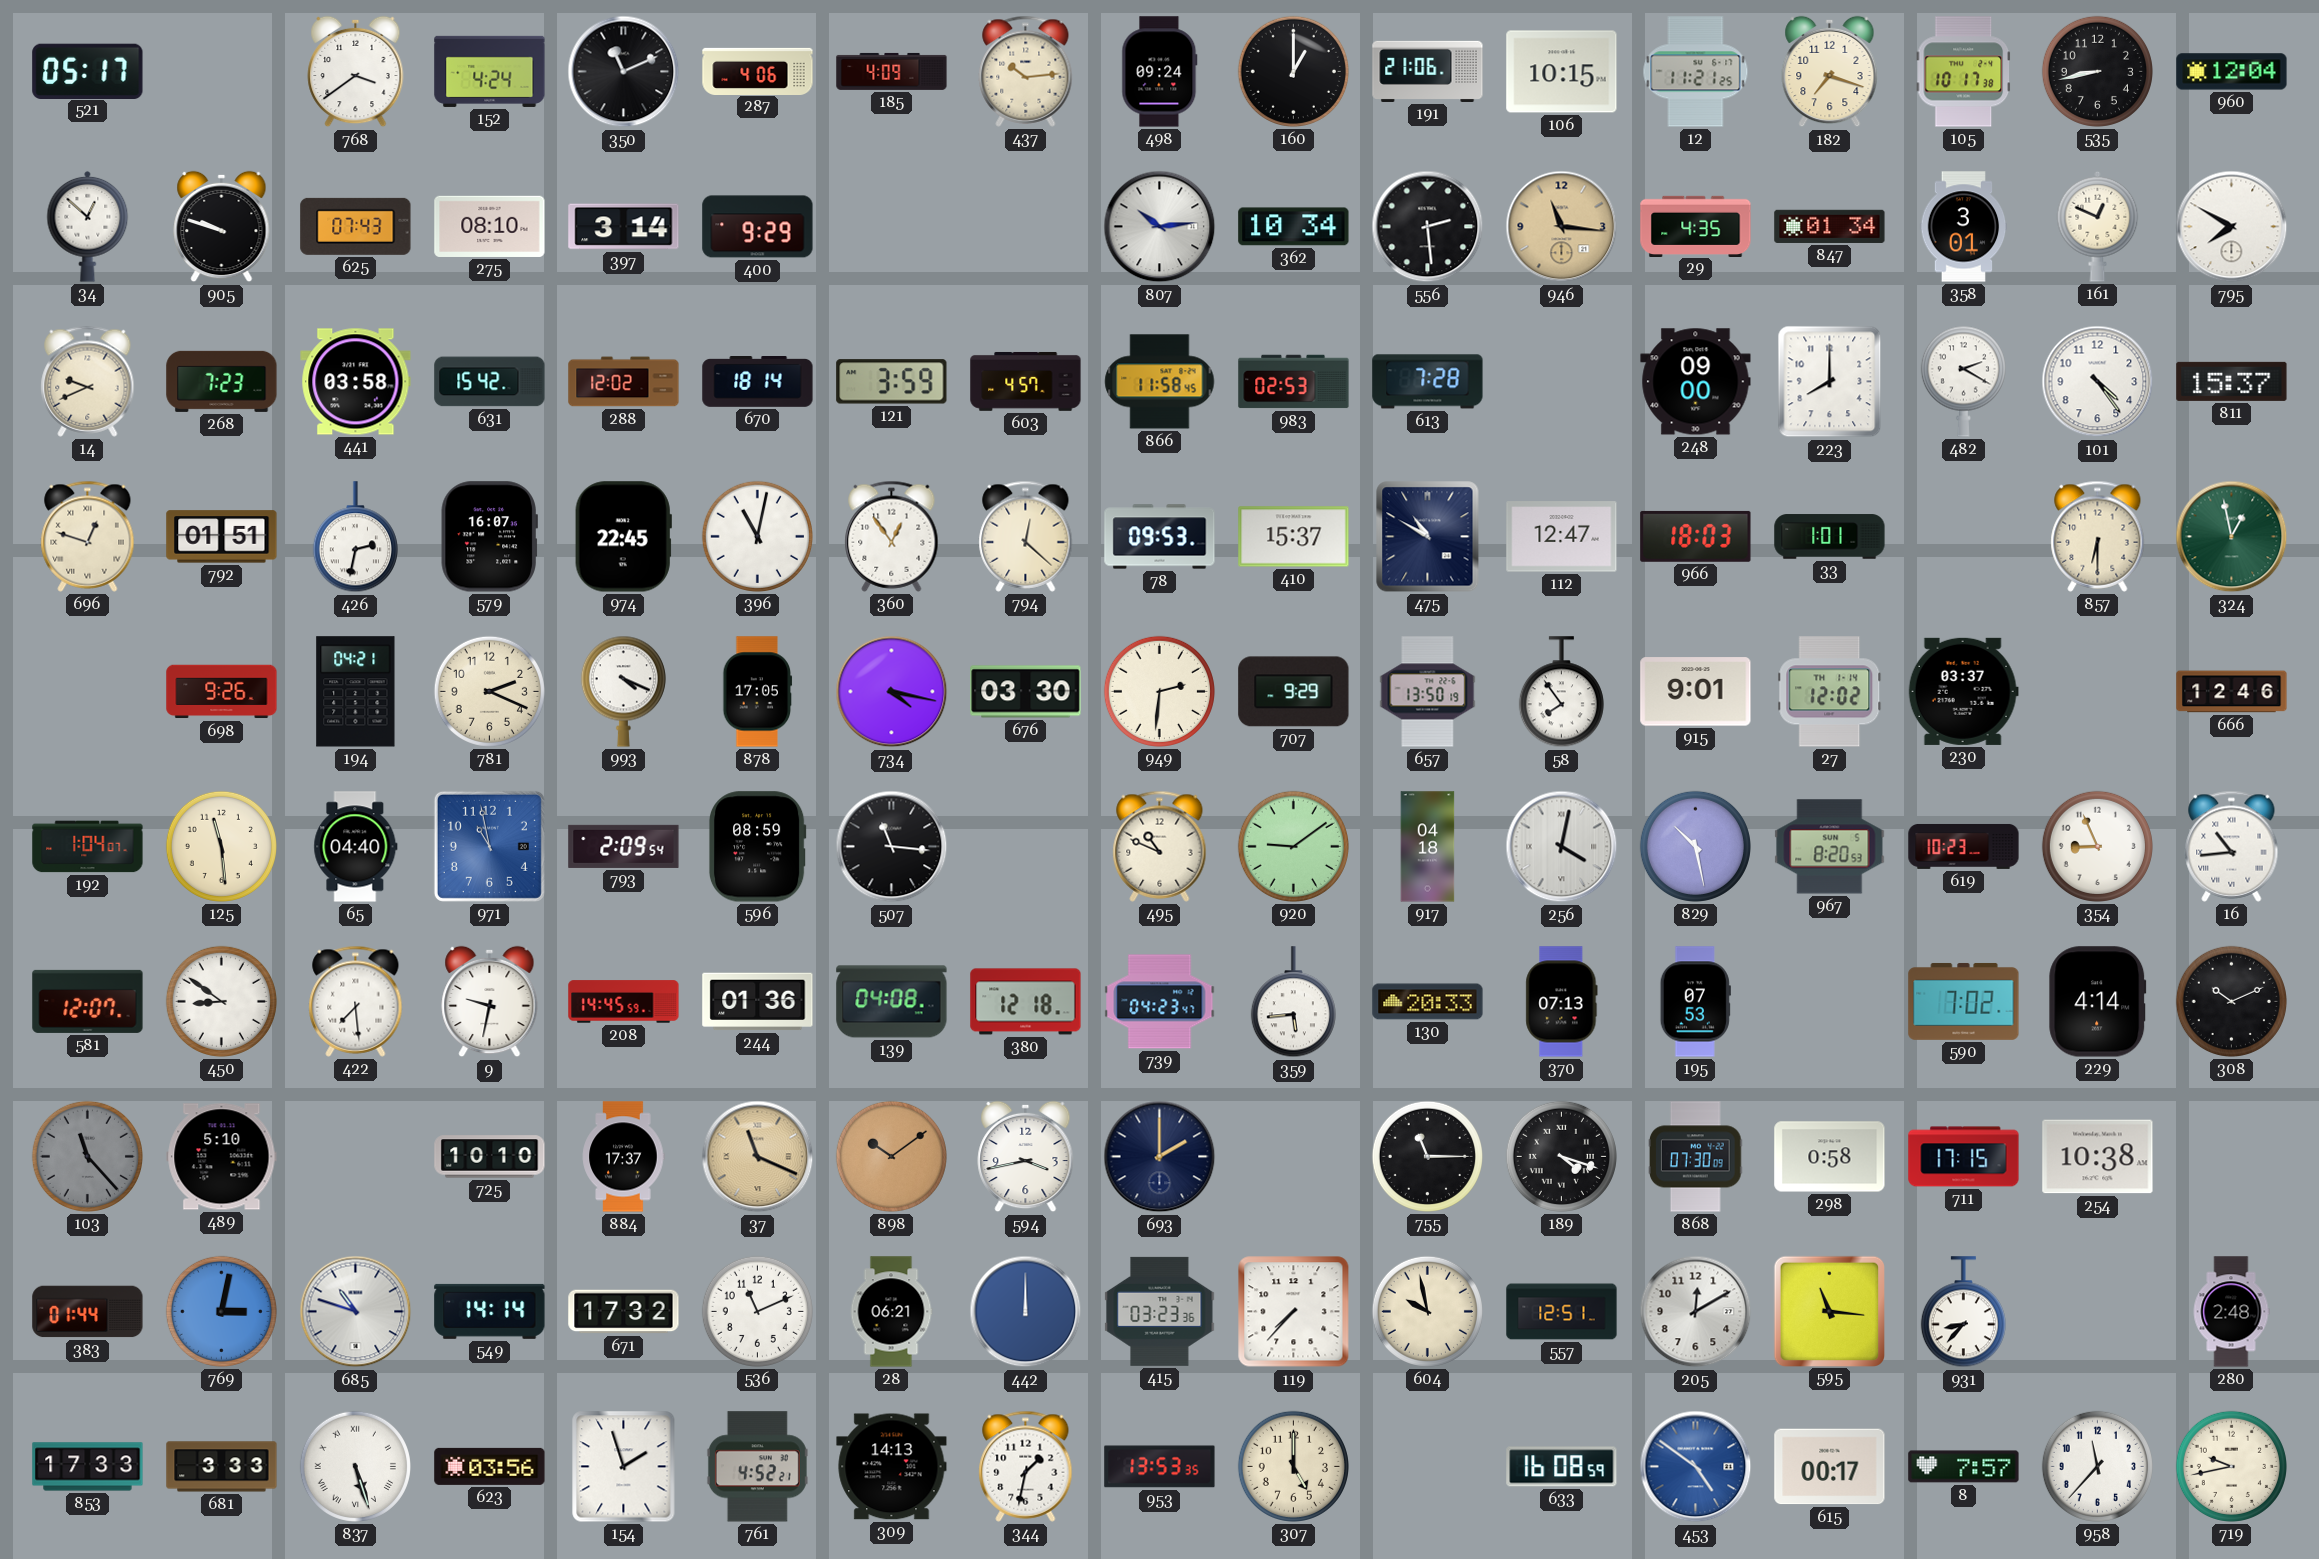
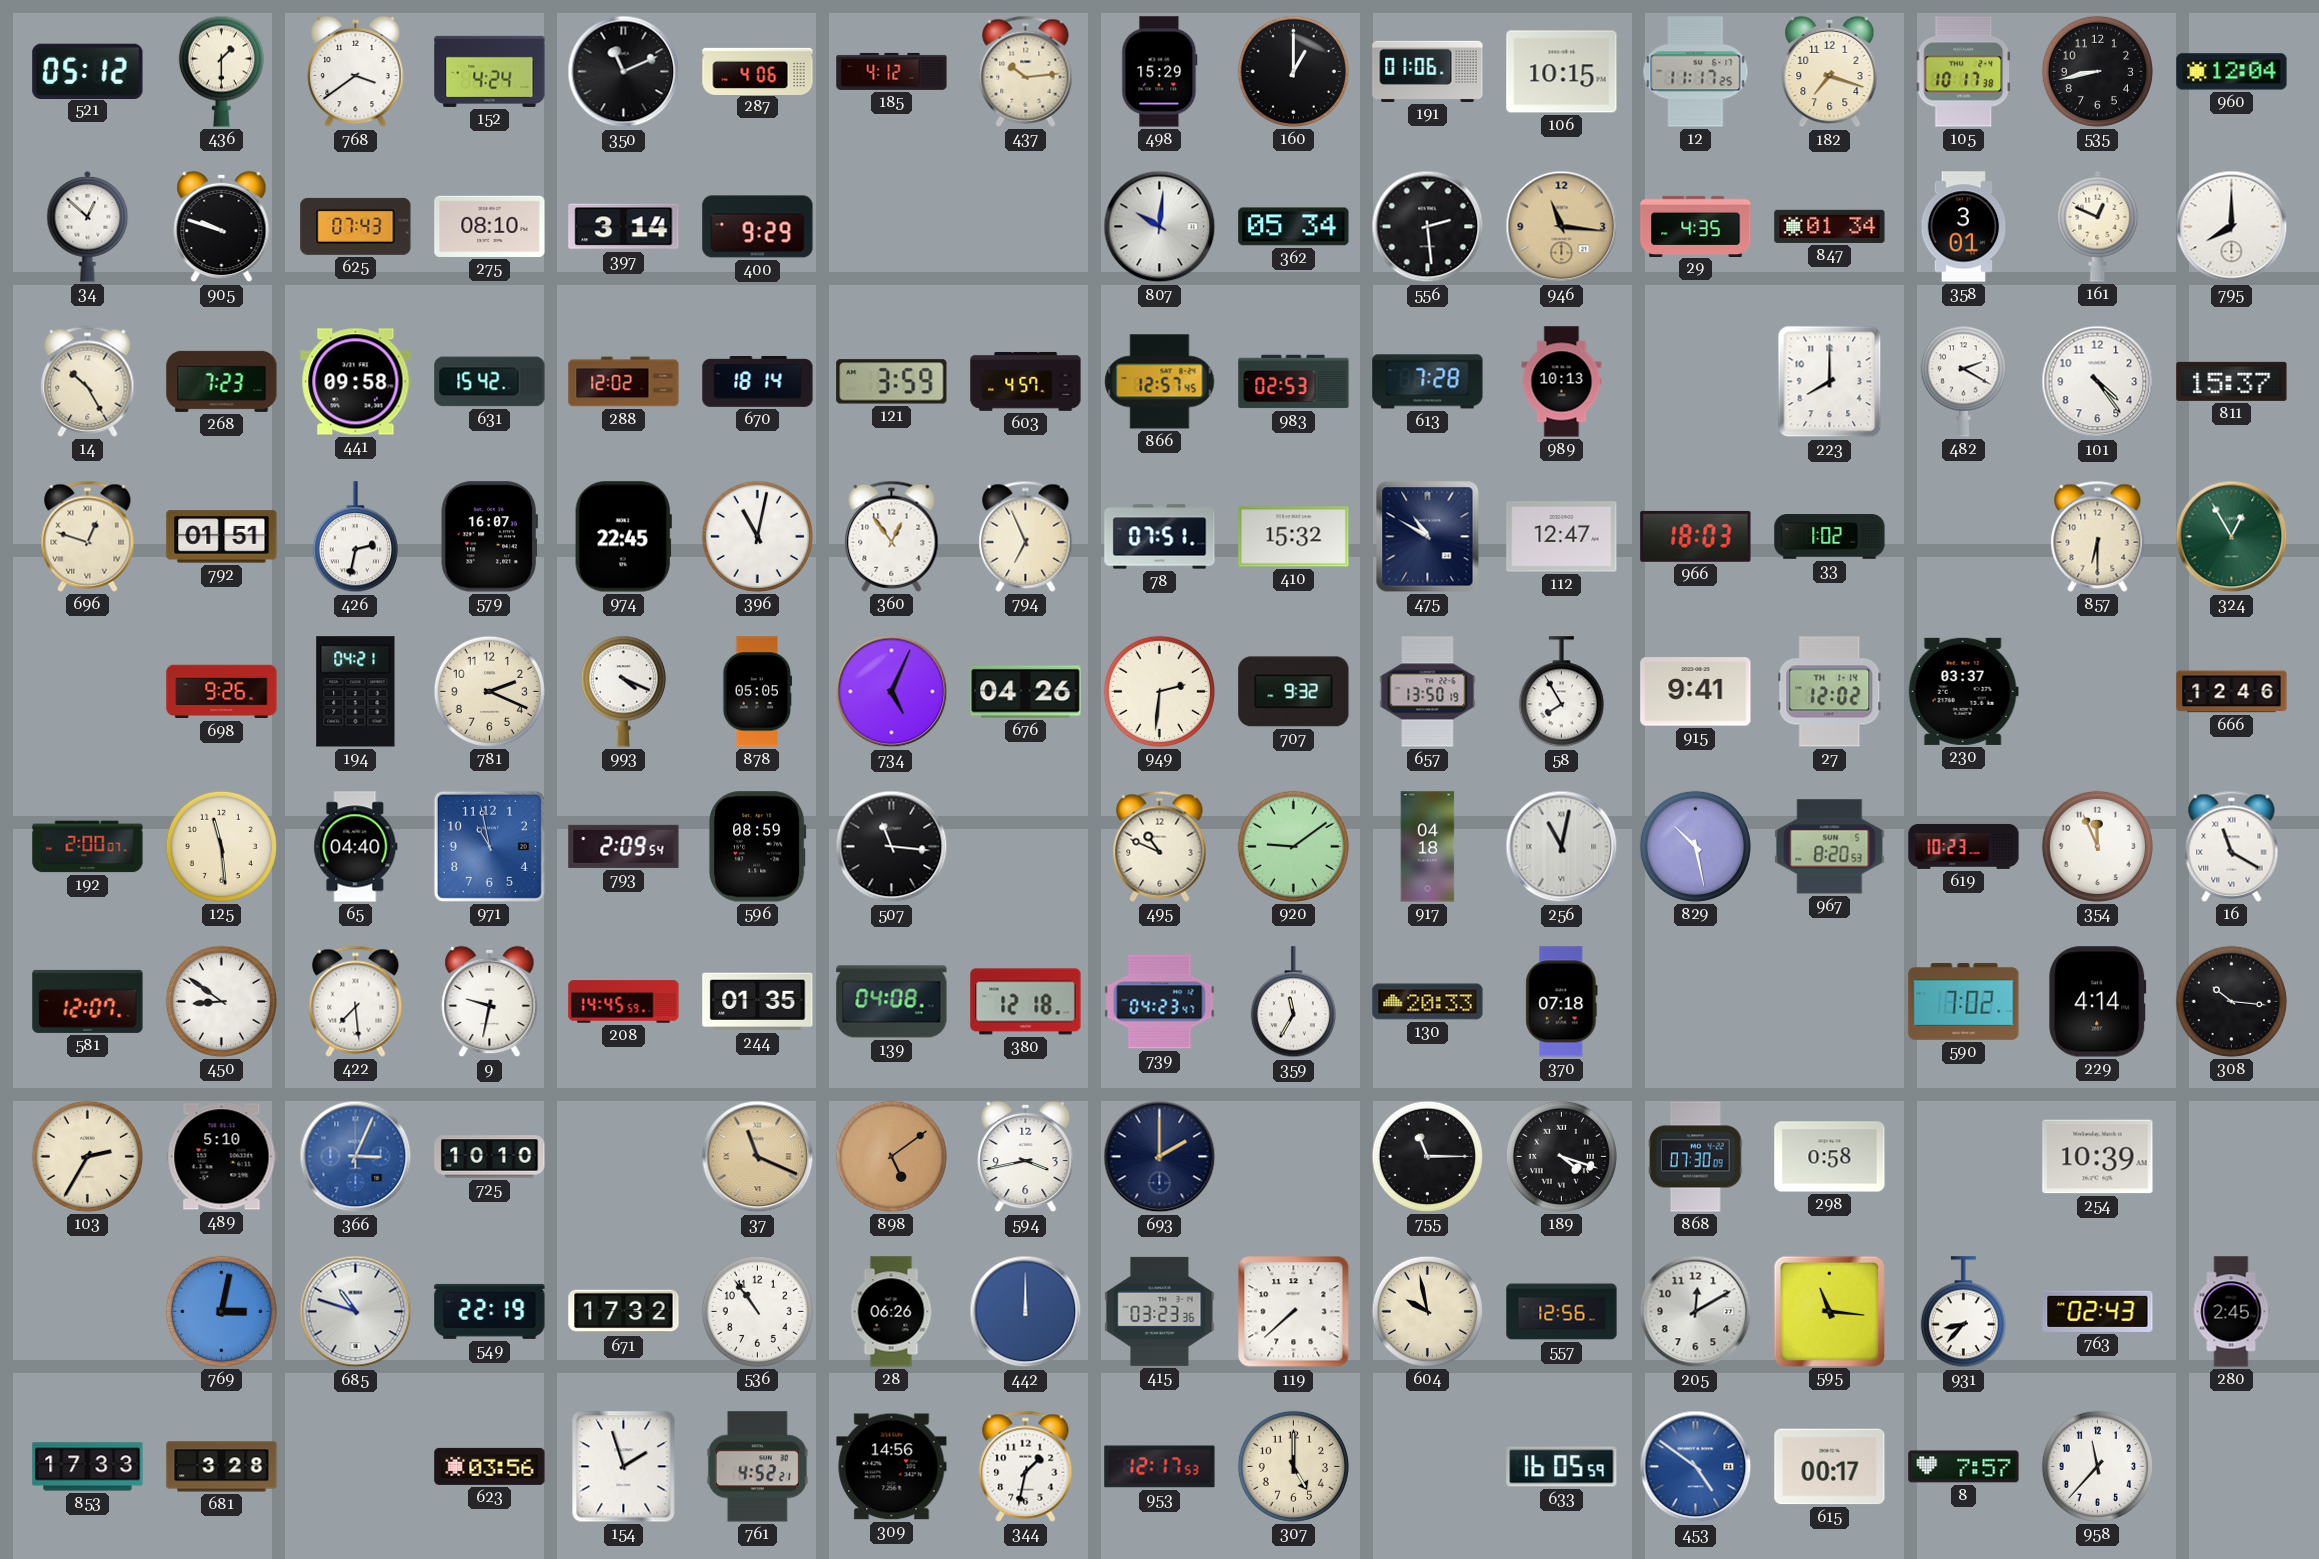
521: 05:17 -> 05:12
436: none -> 1:30
185: 4:09 -> 4:12
498: 09:24 -> 15:29
191: 21:06 -> 01:06
12: 11:21 -> 11:17
807: 10:14 -> 10:01
362: 10:34 -> 05:34
795: 7:50 -> 8:00
14: 9:41 -> 10:25
441: 03:58 -> 09:58
866: 11:58 -> 12:57
989: none -> 10:13
248: 09:00 -> none
794: 12:22 -> 6:56
78: 09:53 -> 07:51
410: 15:37 -> 15:32
33: 1:01 -> 1:02
324: 12:58 -> 12:55
878: 17:05 -> 05:05
734: 4:17 -> 5:04
676: 03:30 -> 04:26
707: 9:29 -> 9:32
58: 7:54 -> 7:55
915: 9:01 -> 9:41
192: 1:04 -> 2:00
256: 4:02 -> 11:02
354: 8:56 -> 11:56
16: 10:44 -> 11:20
244: 01:36 -> 01:35
359: 5:44 -> 11:35
370: 07:13 -> 07:18
195: 07:53 -> none
308: 10:11 -> 10:16
103: 11:23 -> 2:35
103 dial: grey -> cream
366: none -> 3:04
884: 17:37 -> none
898: 10:09 -> 5:09
711: 17:15 -> none
254: 10:38 -> 10:39
383: 01:44 -> none
549: 14:14 -> 22:19
536: 11:11 -> 10:54
28: 06:21 -> 06:26
119: 7:37 -> 7:38
557: 12:51 -> 12:56
763: none -> 02:43
280: 2:48 -> 2:45
681: 3:33 -> 3:28
837: 5:27 -> none
309: 14:13 -> 14:56
953: 13:53 -> 12:17
633: 16:08 -> 16:05
719: 9:43 -> none
